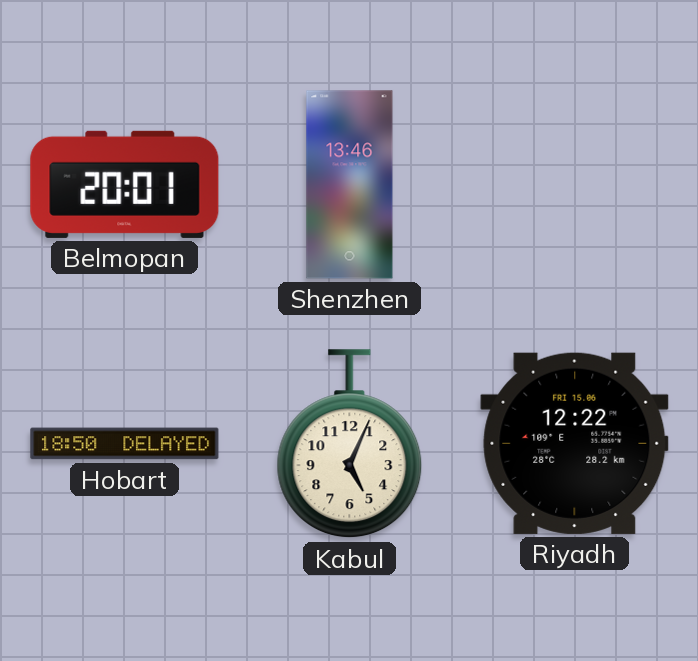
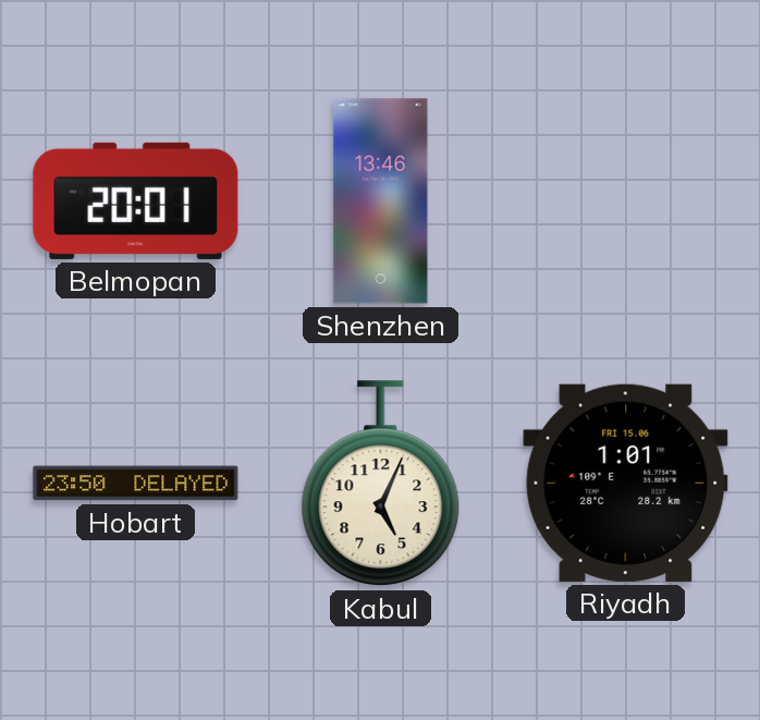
Hobart: 18:50 -> 23:50
Riyadh: 12:22 -> 1:01
